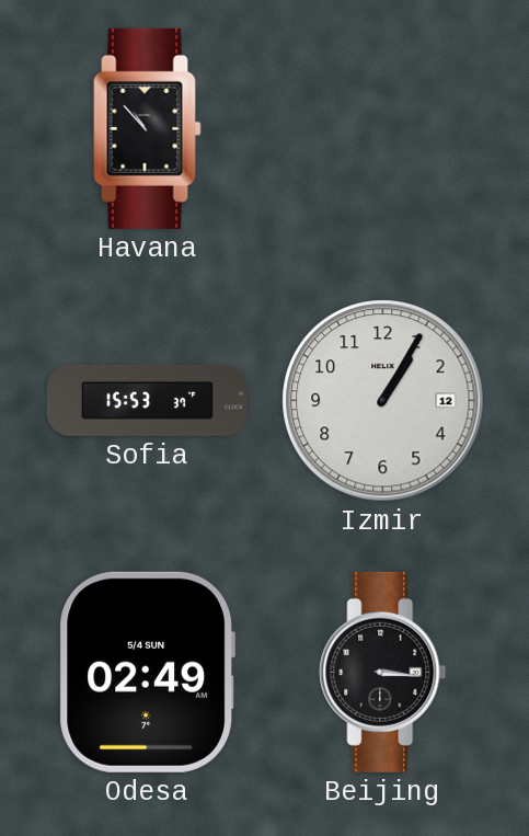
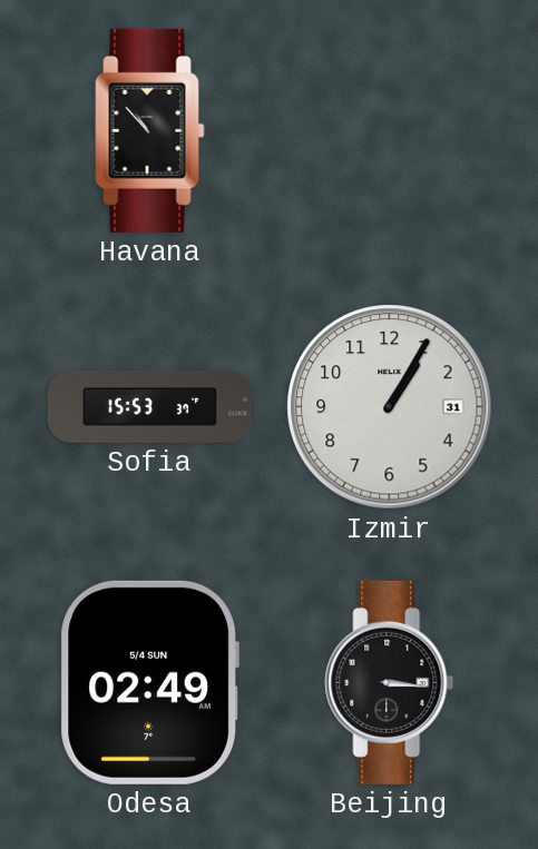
Izmir date: 12 -> 31
